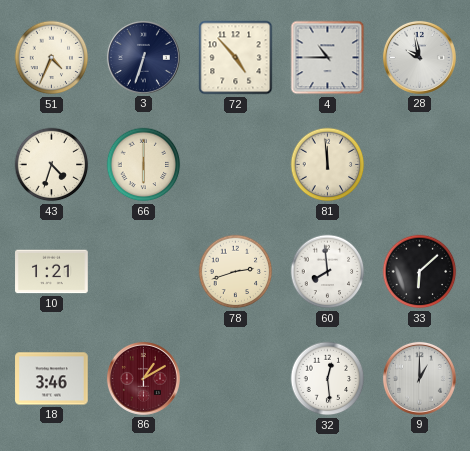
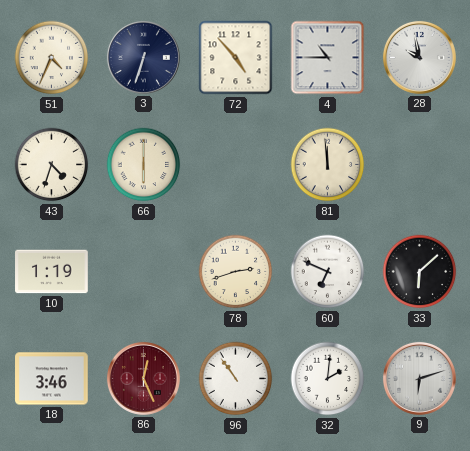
10: 1:21 -> 1:19
60: 7:59 -> 6:49
86: 1:10 -> 12:26
96: none -> 10:54
32: 12:29 -> 2:01
9: 1:00 -> 6:12
